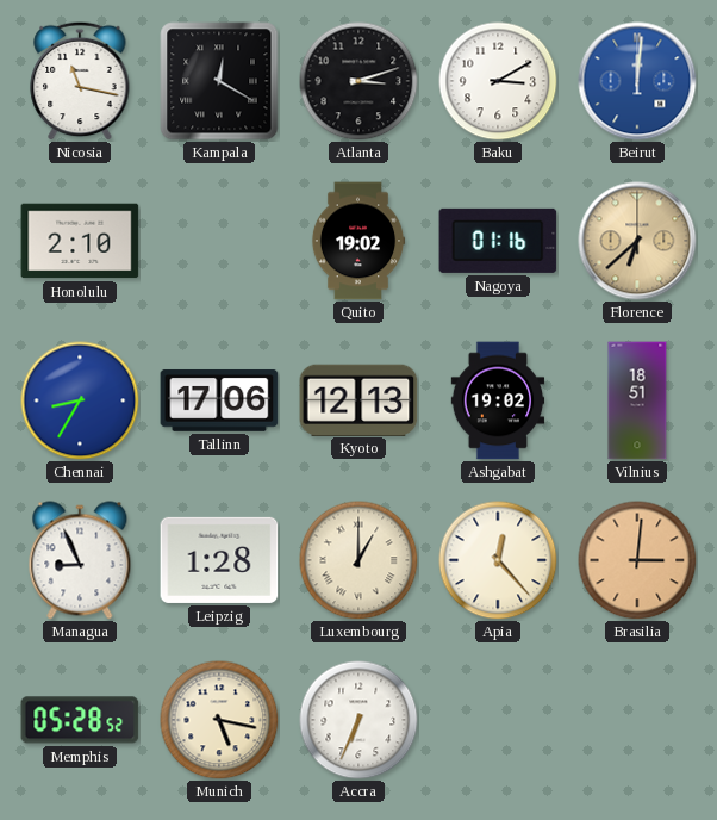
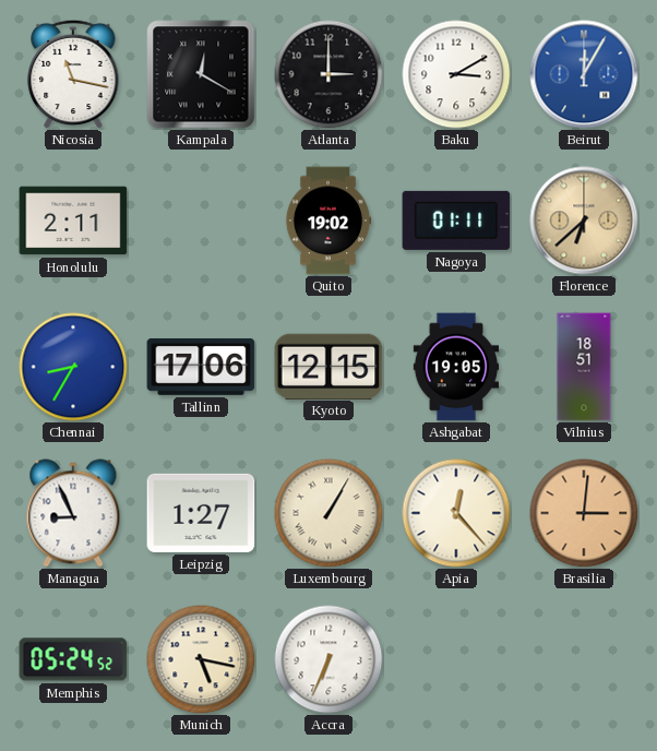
Atlanta: 3:12 -> 3:00
Beirut: 12:01 -> 12:05
Honolulu: 2:10 -> 2:11
Nagoya: 01:16 -> 01:11
Kyoto: 12:13 -> 12:15
Ashgabat: 19:02 -> 19:05
Leipzig: 1:28 -> 1:27
Luxembourg: 1:00 -> 1:05
Memphis: 05:28 -> 05:24
